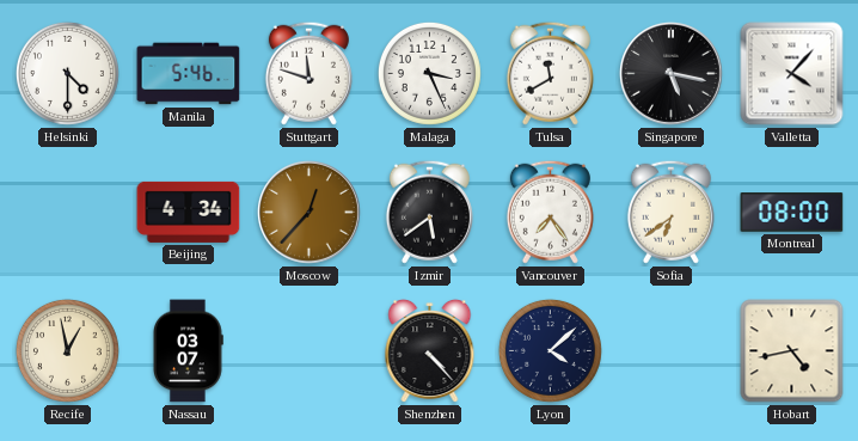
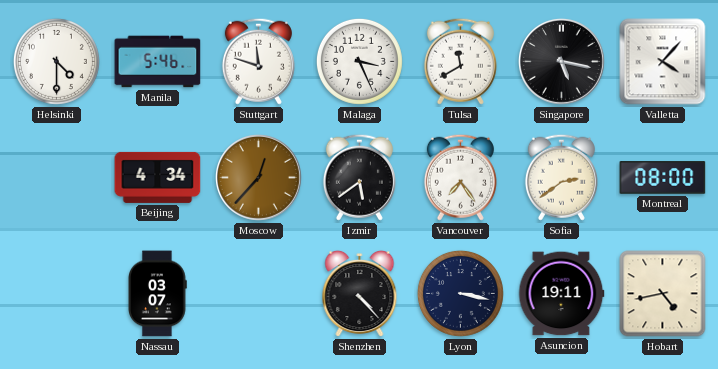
Sofia: 6:39 -> 2:39
Recife: 12:58 -> none
Lyon: 4:08 -> 3:17
Asuncion: none -> 19:11
